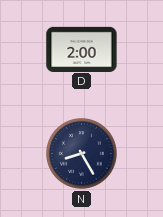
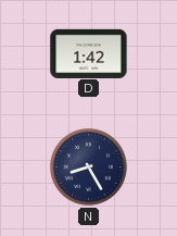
D: 2:00 -> 1:42
